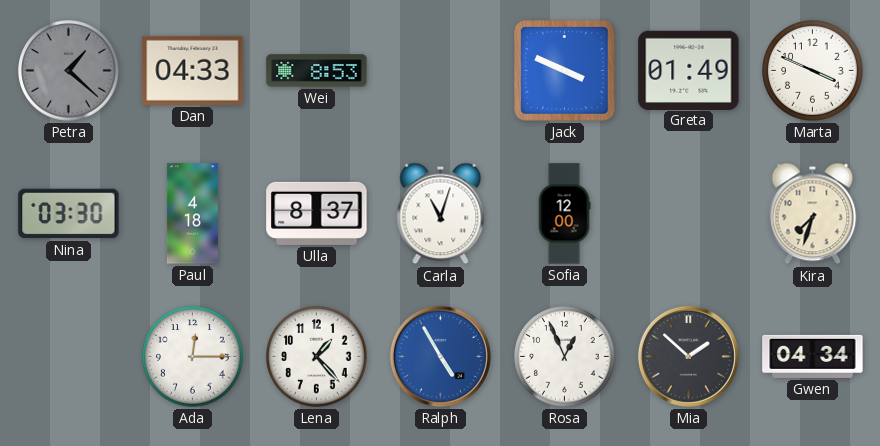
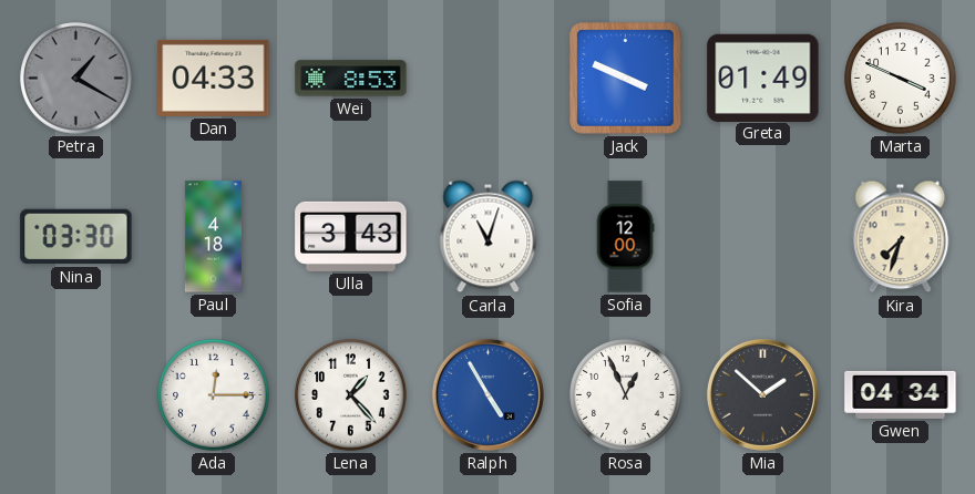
Petra: 1:22 -> 1:20
Ulla: 8:37 -> 3:43
